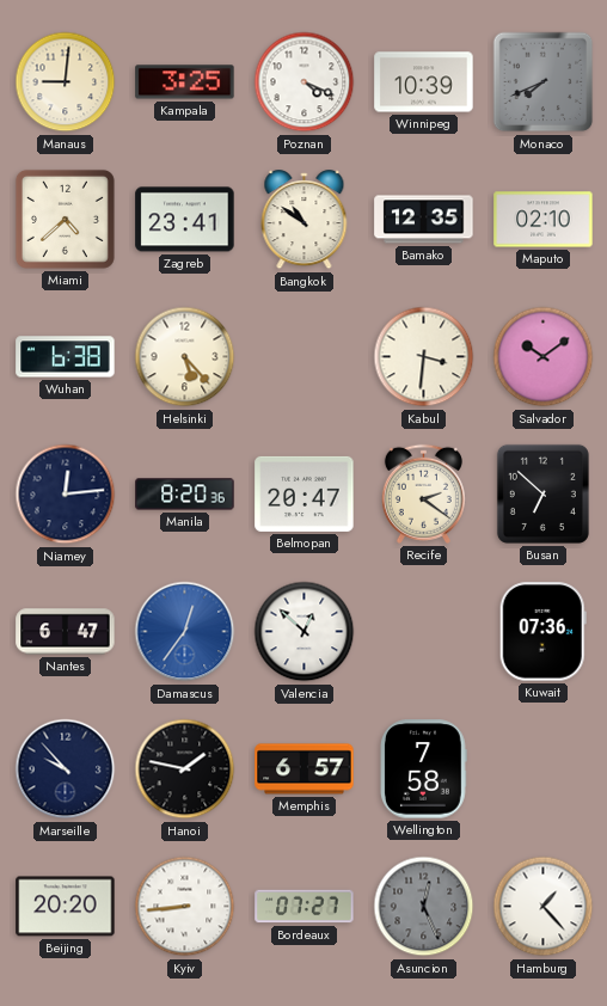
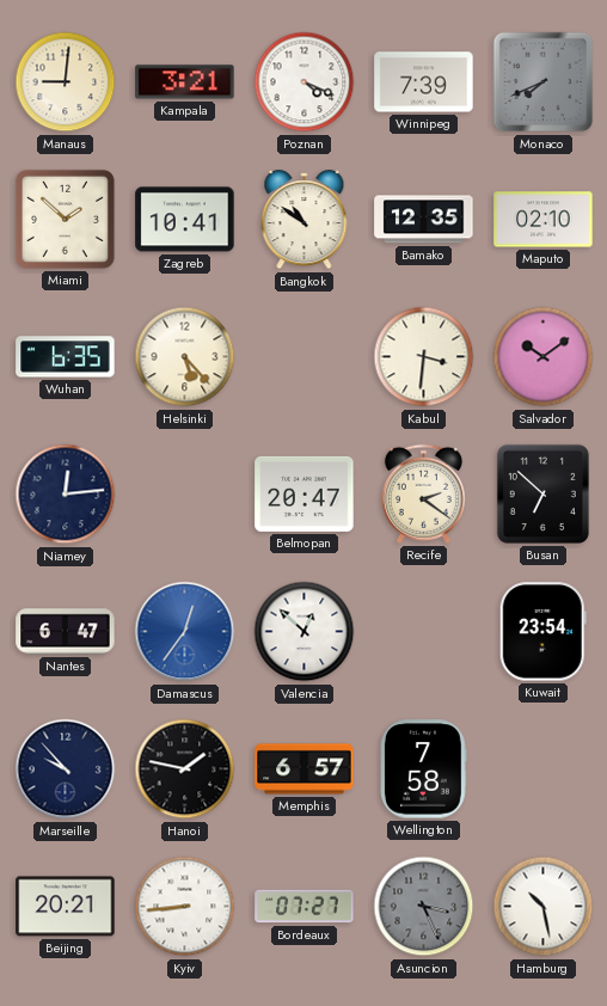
Kampala: 3:25 -> 3:21
Winnipeg: 10:39 -> 7:39
Miami: 4:38 -> 1:52
Zagreb: 23:41 -> 10:41
Wuhan: 6:38 -> 6:35
Manila: 8:20 -> none
Kuwait: 07:36 -> 23:54
Beijing: 20:20 -> 20:21
Asuncion: 12:26 -> 3:26
Hamburg: 1:23 -> 10:28
